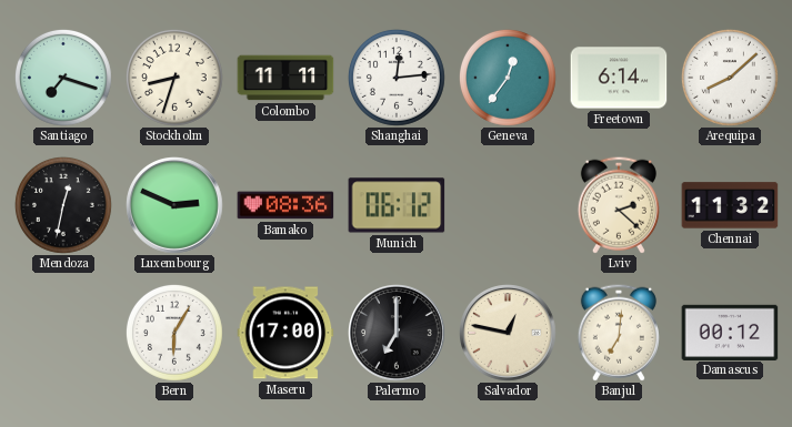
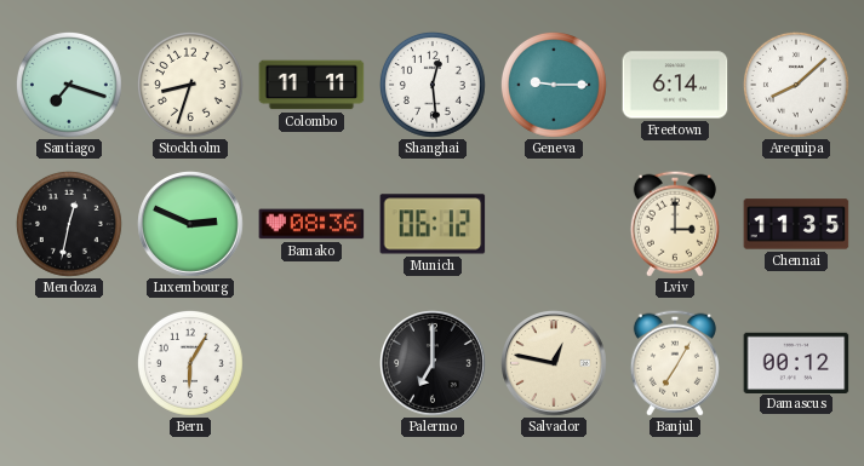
Shanghai: 12:14 -> 12:29
Geneva: 12:36 -> 9:15
Lviv: 2:22 -> 3:00
Chennai: 11:32 -> 11:35
Maseru: 17:00 -> none
Banjul: 7:01 -> 7:05
